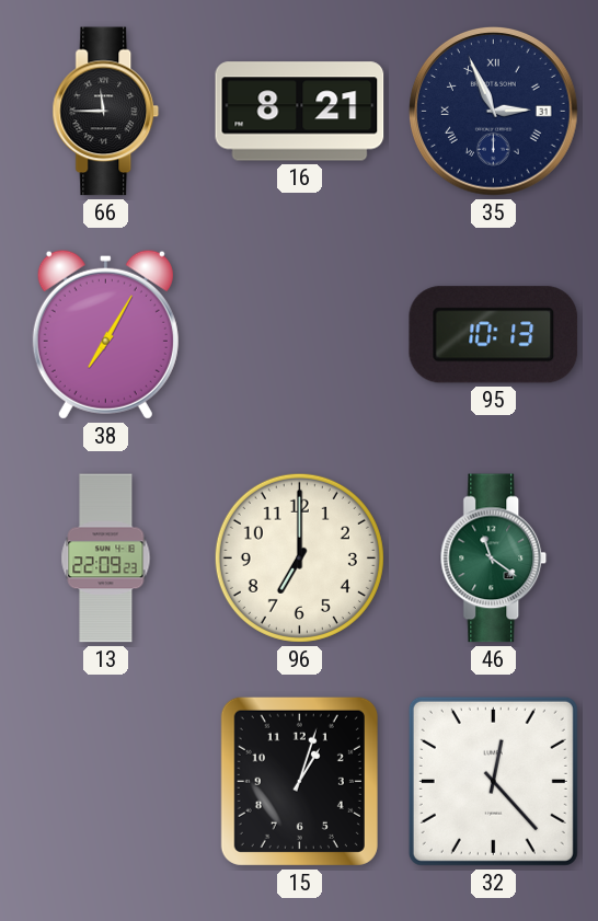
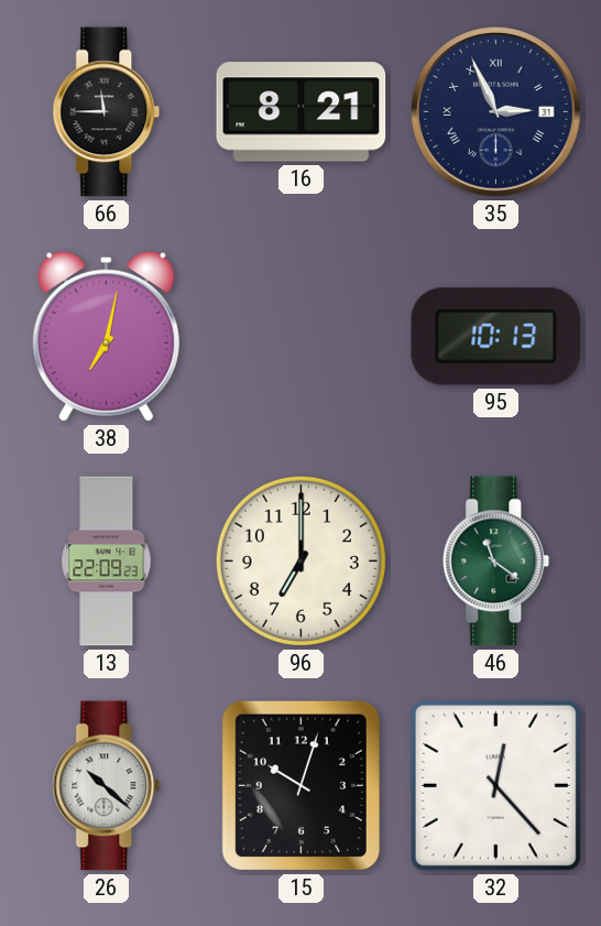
38: 7:05 -> 7:02
26: none -> 10:22
15: 1:03 -> 10:03
